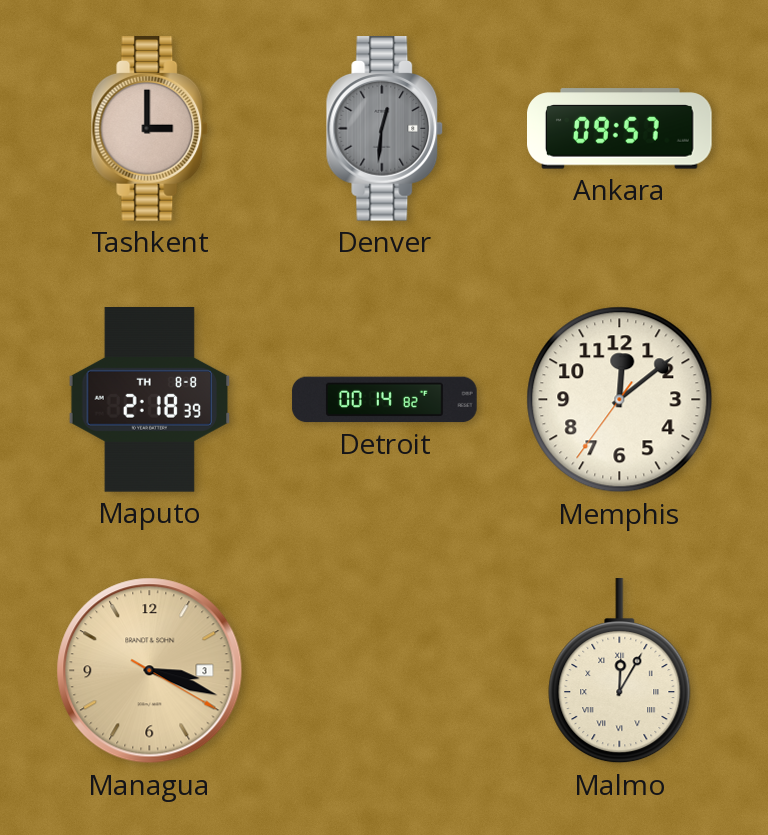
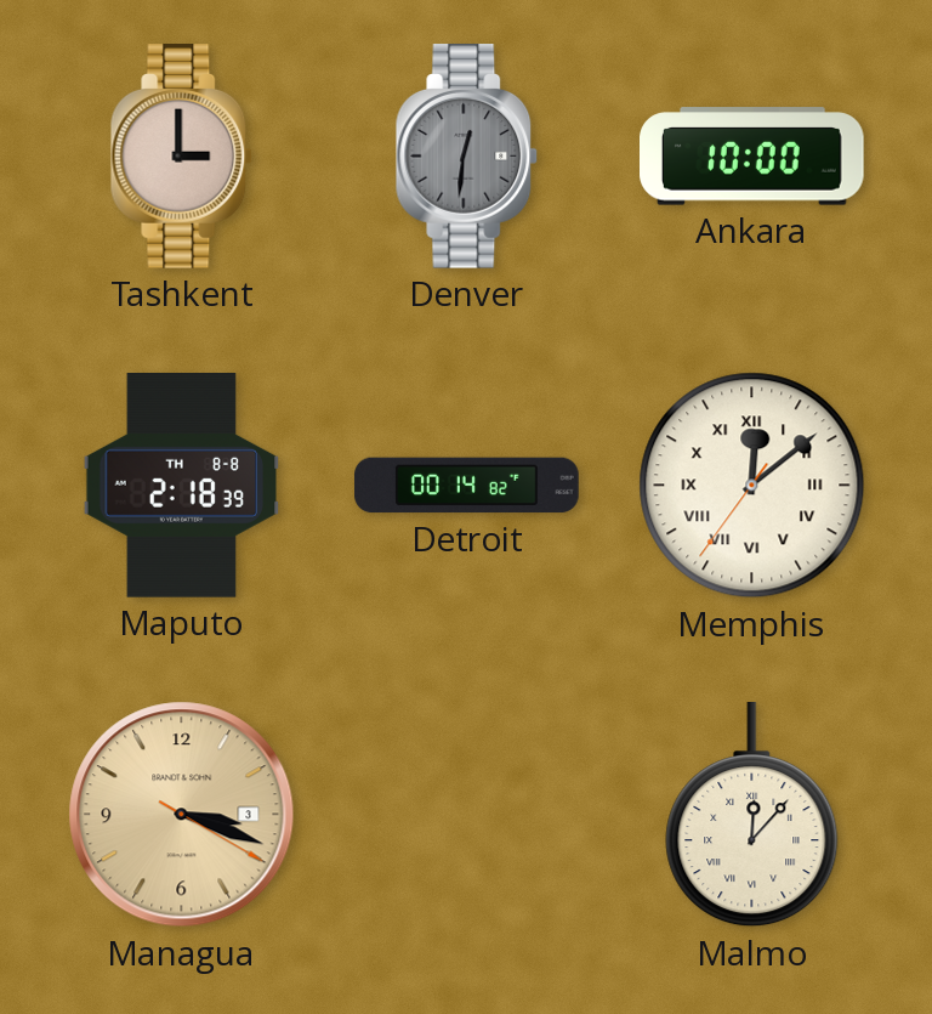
Ankara: 09:57 -> 10:00
Memphis numerals: Arabic -> Roman
Malmo: 12:05 -> 12:07
